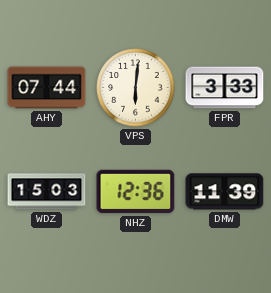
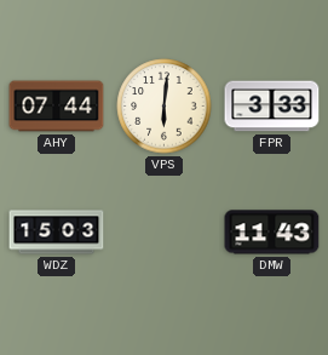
NHZ: 12:36 -> none
DMW: 11:39 -> 11:43
